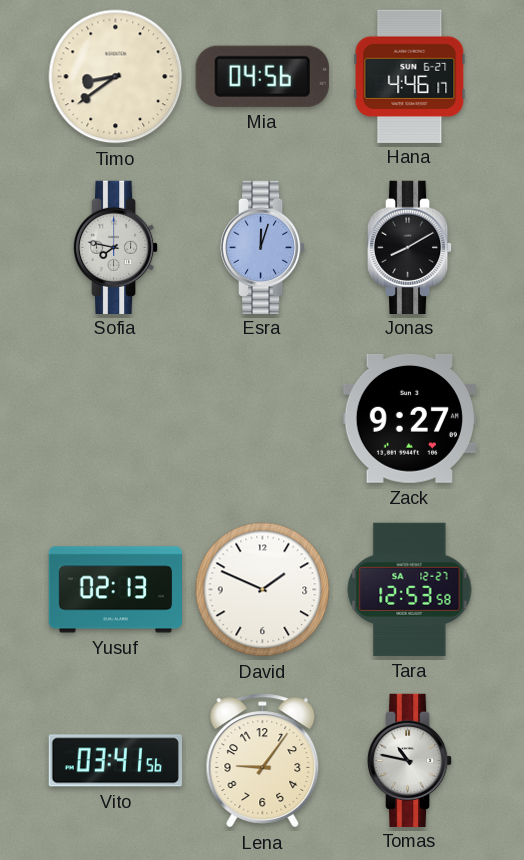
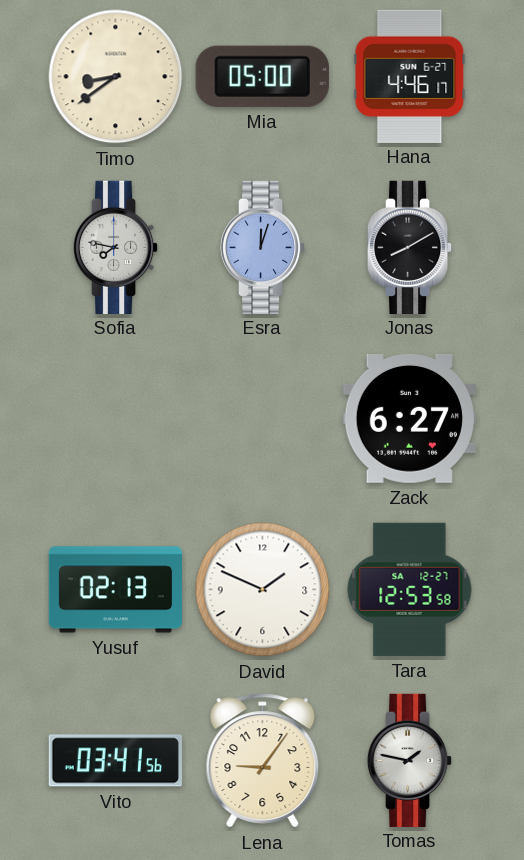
Mia: 04:56 -> 05:00
Zack: 9:27 -> 6:27
Tomas: 10:47 -> 1:47
